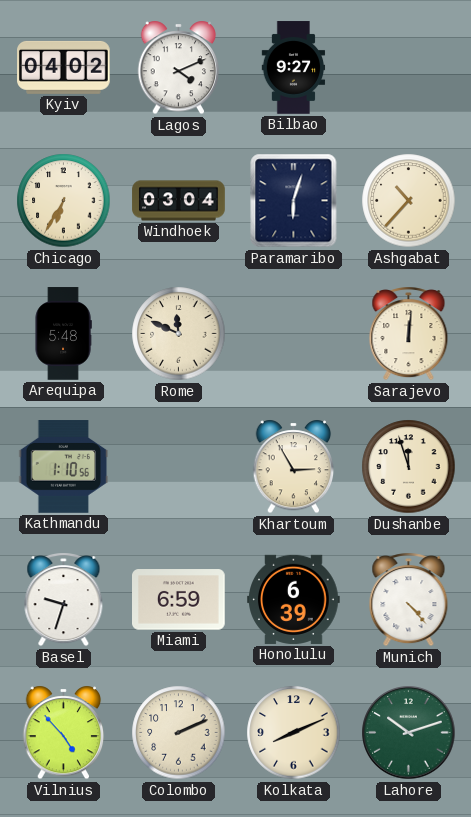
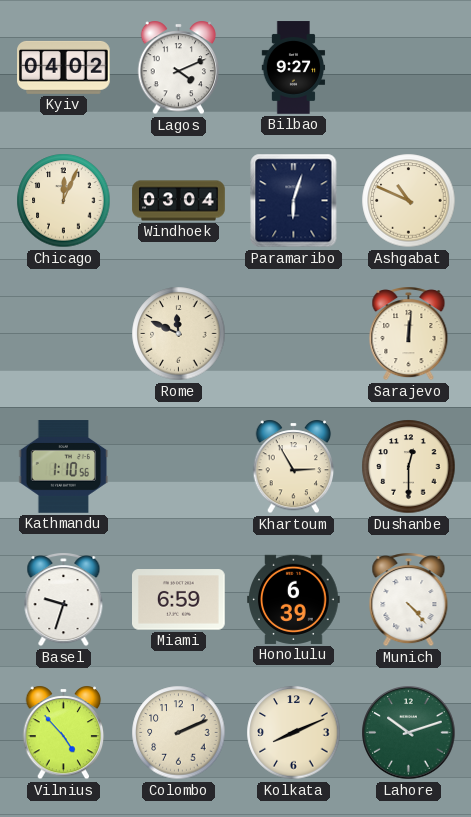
Chicago: 6:35 -> 12:04
Ashgabat: 10:37 -> 10:49
Arequipa: 5:48 -> none
Dushanbe: 11:57 -> 12:30
